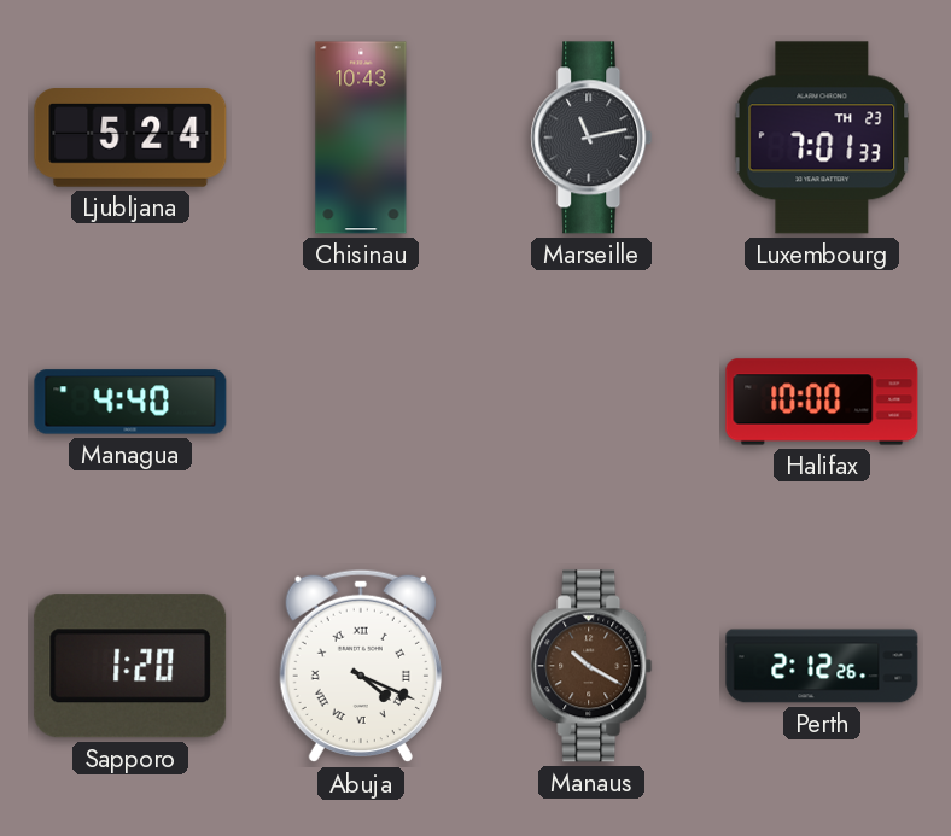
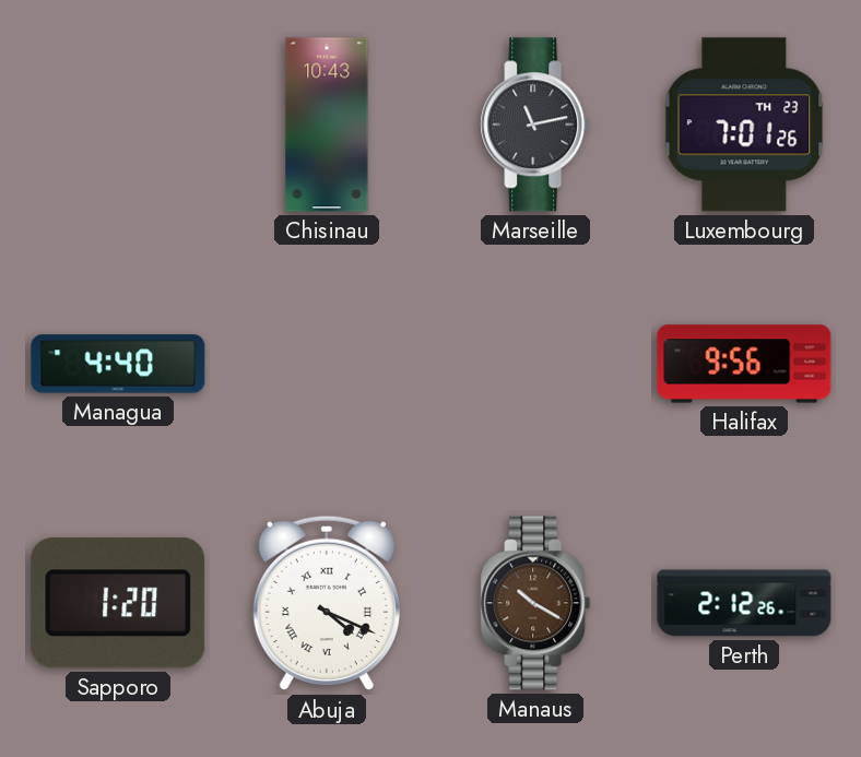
Ljubljana: 5:24 -> none
Luxembourg: 7:01:33 -> 7:01:26
Halifax: 10:00 -> 9:56
